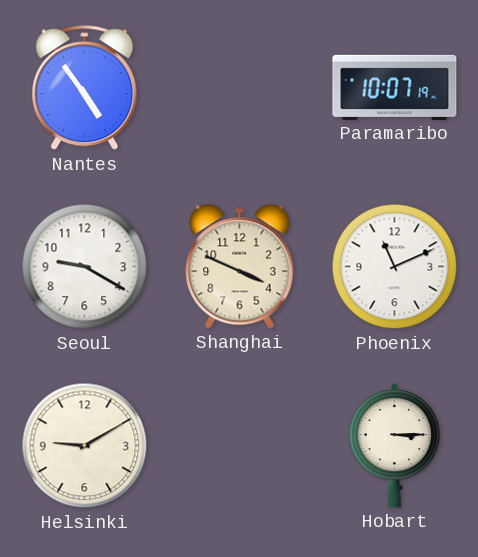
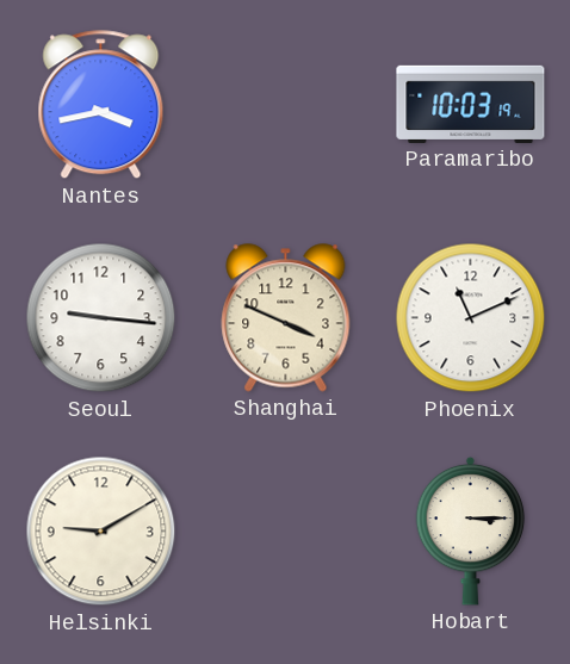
Nantes: 4:54 -> 3:43
Paramaribo: 10:07 -> 10:03
Seoul: 9:20 -> 9:16
